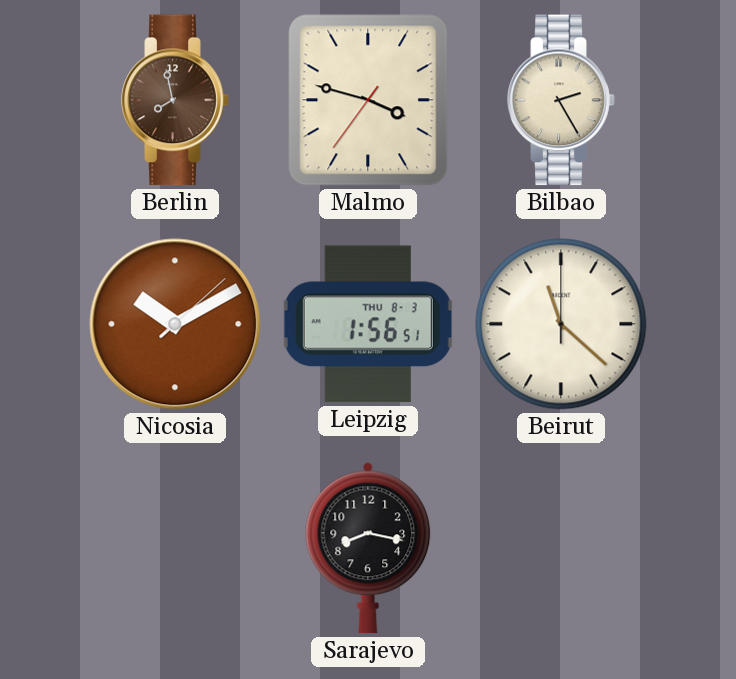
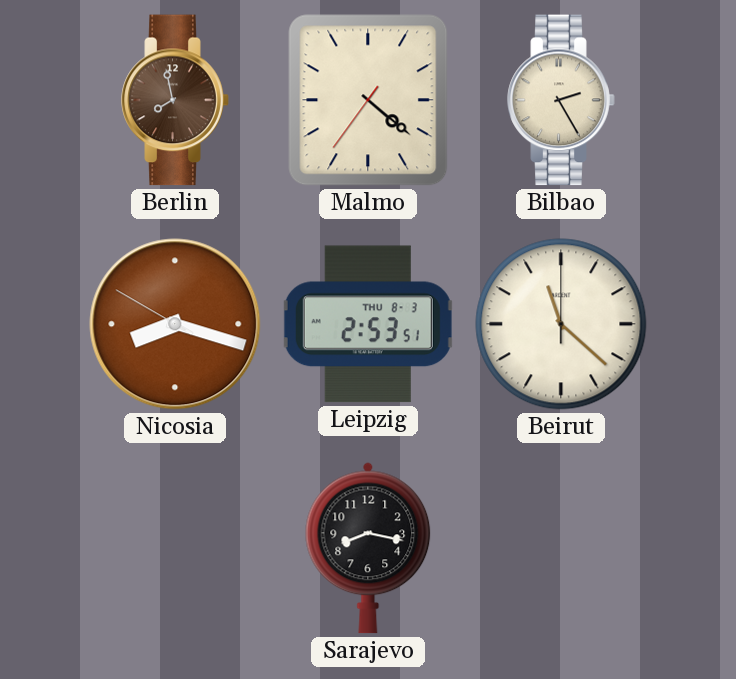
Malmo: 3:47 -> 4:21
Nicosia: 10:10 -> 8:17
Leipzig: 1:56 -> 2:53
